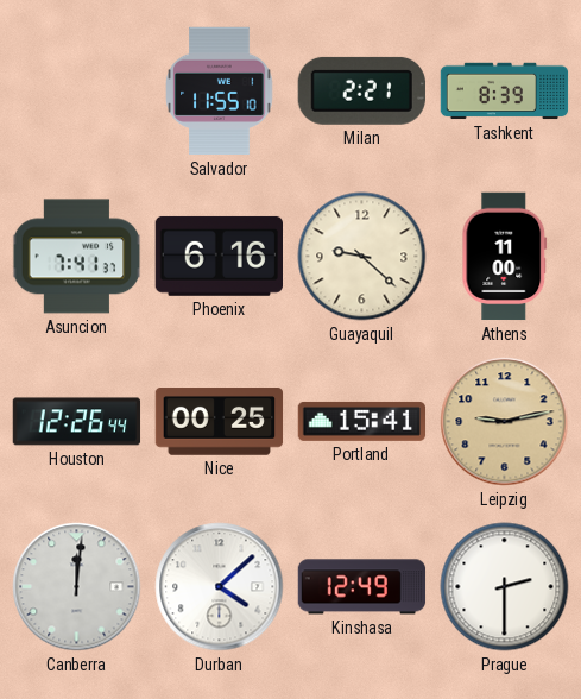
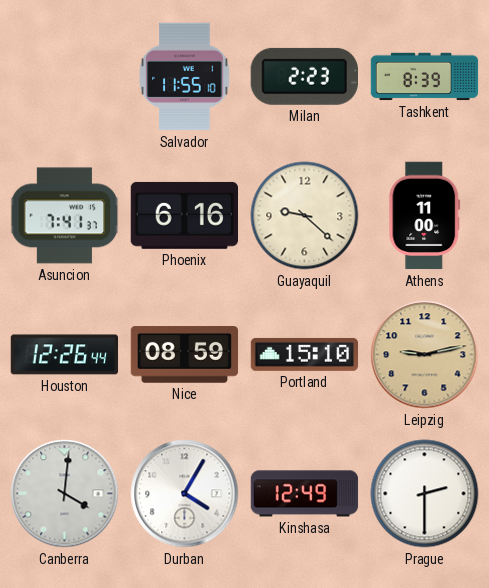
Milan: 2:21 -> 2:23
Nice: 00:25 -> 08:59
Portland: 15:41 -> 15:10
Canberra: 12:01 -> 4:01
Durban: 4:08 -> 4:05
